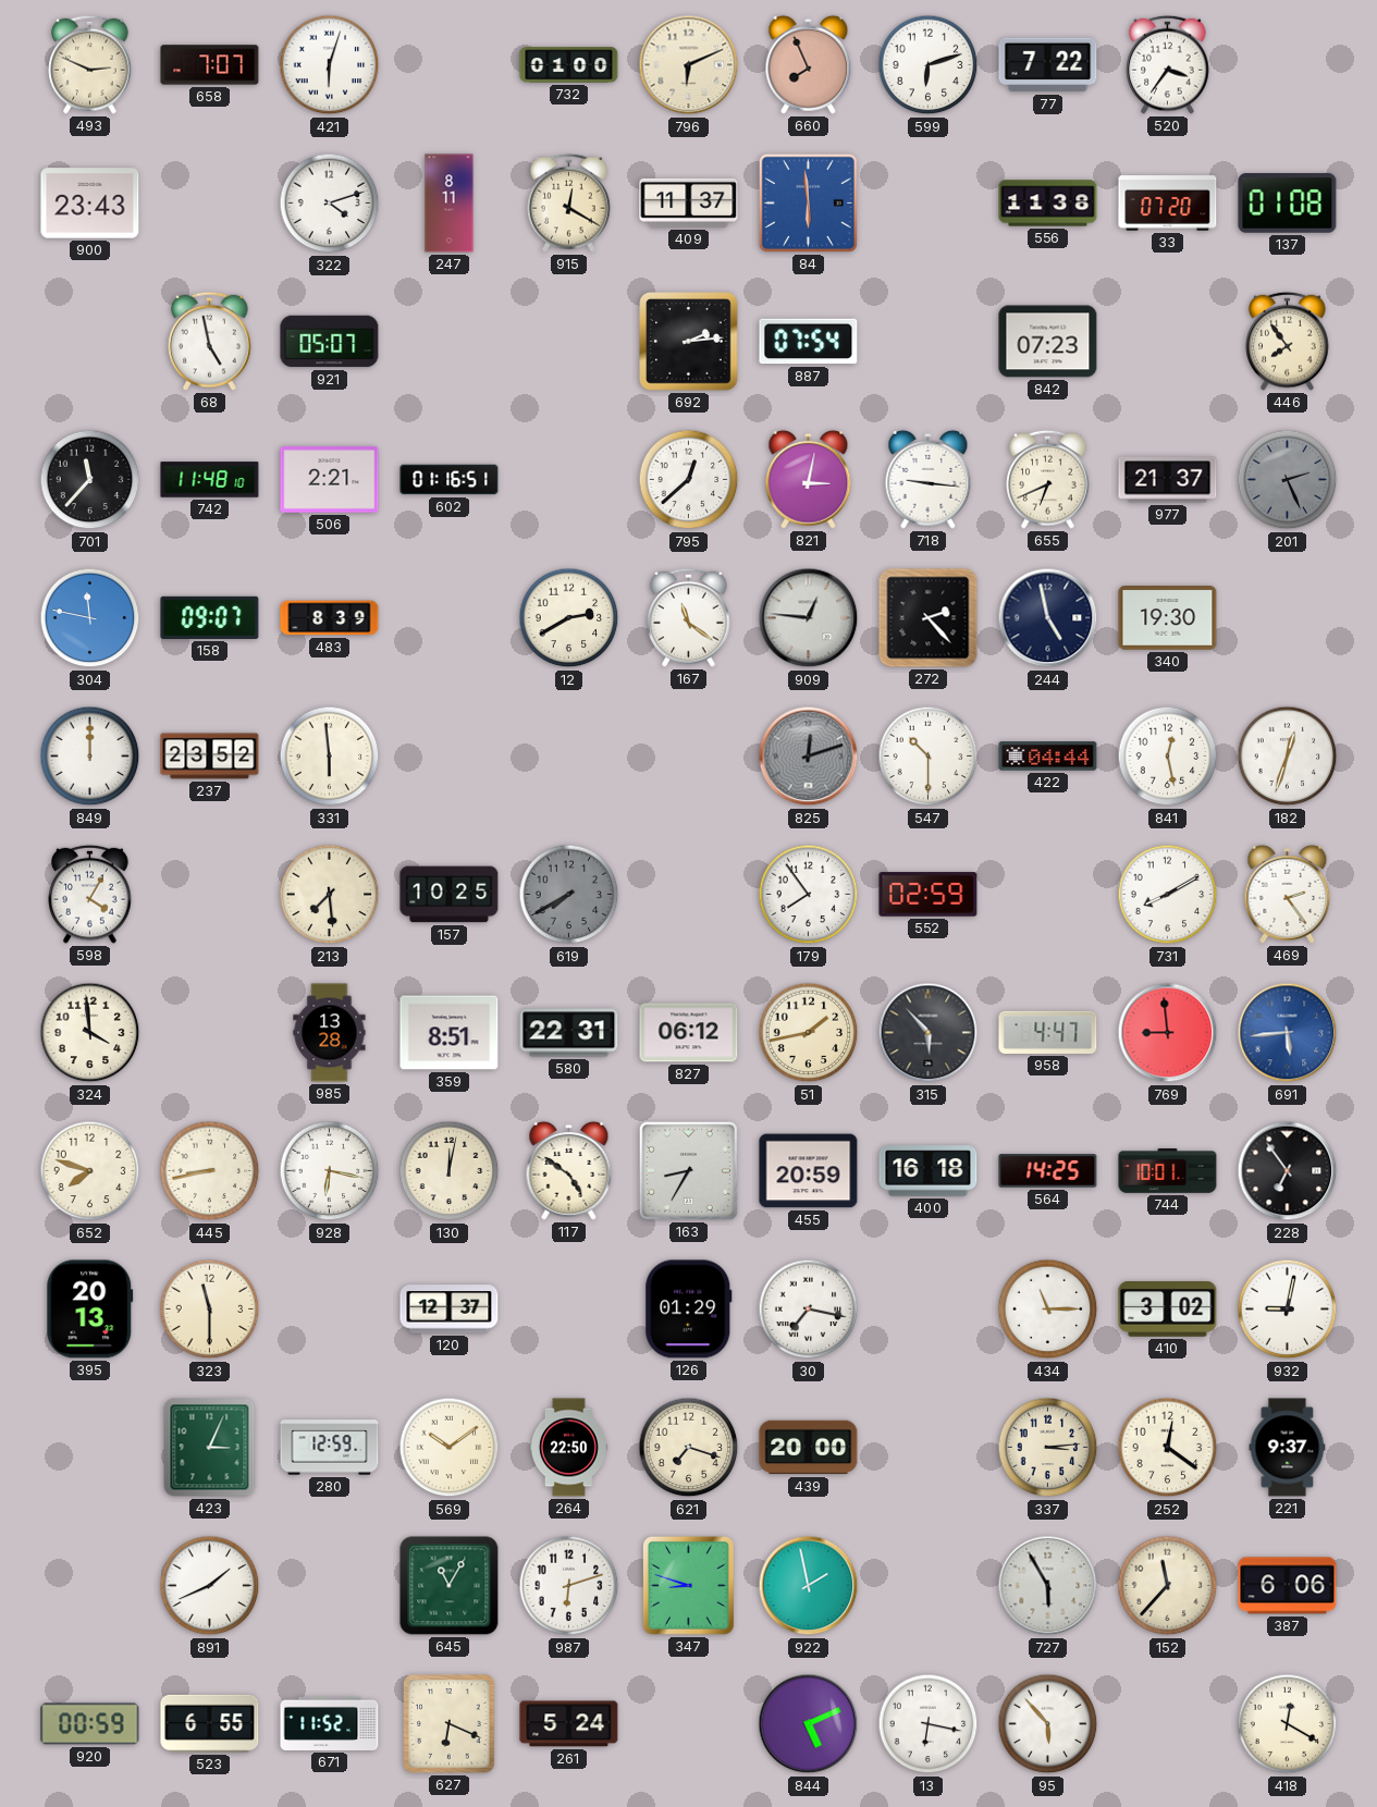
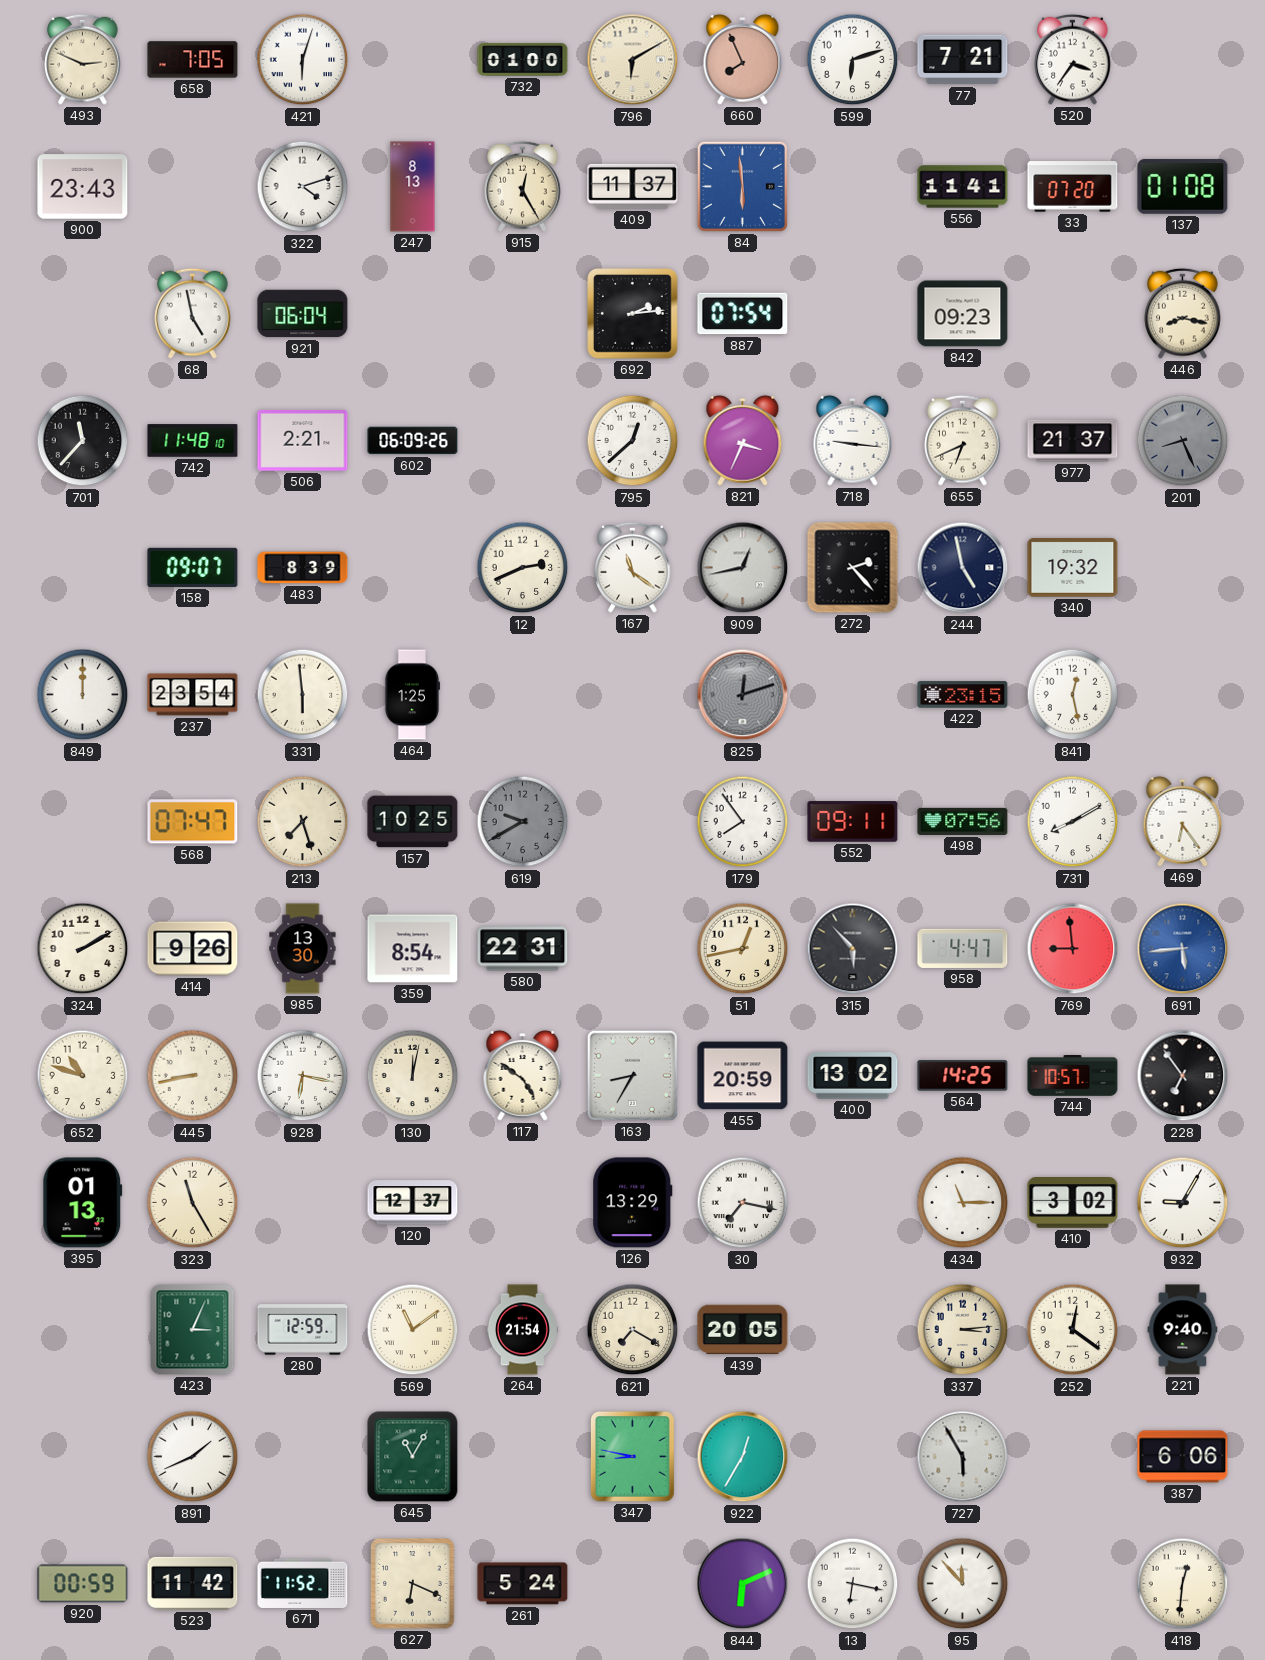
658: 7:07 -> 7:05
796: 6:11 -> 6:10
77: 7:22 -> 7:21
247: 8:11 -> 8:13
915: 12:20 -> 12:25
556: 11:38 -> 11:41
921: 05:07 -> 06:04
842: 07:23 -> 09:23
446: 7:54 -> 8:17
602: 01:16 -> 06:09
821: 3:02 -> 3:34
201: 2:26 -> 8:26
304: 11:47 -> none
12: 2:40 -> 2:41
909: 12:46 -> 12:43
340: 19:30 -> 19:32
237: 23:52 -> 23:54
464: none -> 1:25
547: 10:30 -> none
422: 04:44 -> 23:15
182: 12:33 -> none
598: 4:05 -> none
568: none -> 07:47
213: 7:29 -> 7:27
619: 7:40 -> 9:40
552: 02:59 -> 09:11
498: none -> 07:56
469: 2:24 -> 6:24
324: 3:59 -> 2:10
414: none -> 9:26
985: 13:28 -> 13:30
359: 8:51 -> 8:54
827: 06:12 -> none
51: 1:43 -> 12:43
652: 7:48 -> 10:48
400: 16:18 -> 13:02
744: 10:01 -> 10:57
395: 20:13 -> 01:13
323: 11:30 -> 11:25
126: 01:29 -> 13:29
932: 9:02 -> 9:05
569: 10:09 -> 11:09
264: 22:50 -> 21:54
621: 7:18 -> 7:20
439: 20:00 -> 20:05
221: 9:37 -> 9:40
987: 6:12 -> none
347: 8:48 -> 8:47
922: 1:58 -> 12:35
152: 11:37 -> none
523: 6:55 -> 11:42
844: 5:11 -> 6:11
95: 5:53 -> 11:53
418: 12:20 -> 12:31
